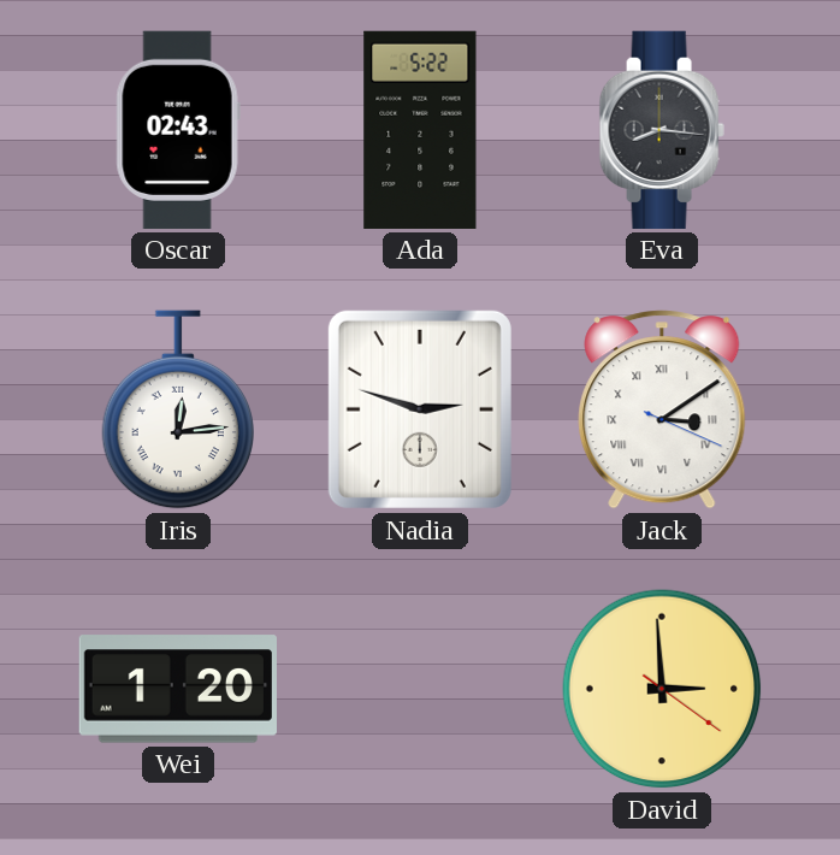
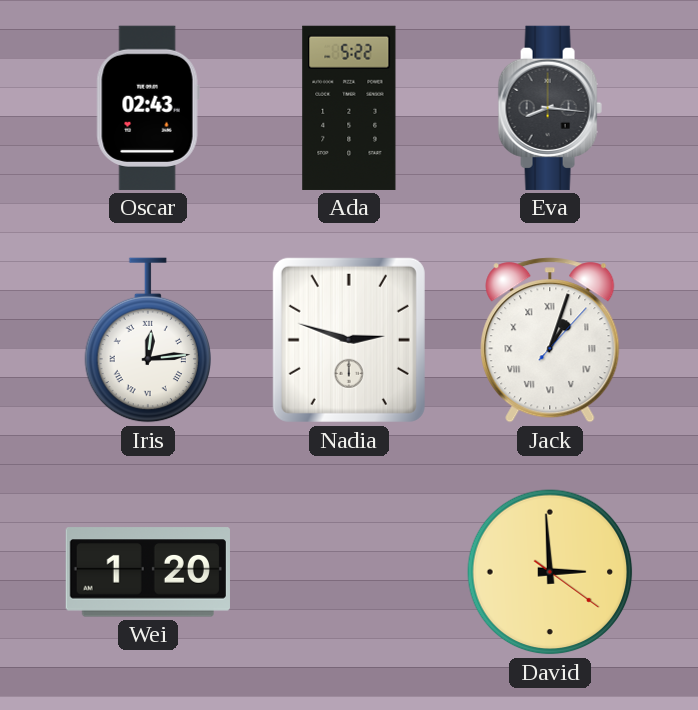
Jack: 3:09 -> 1:03
